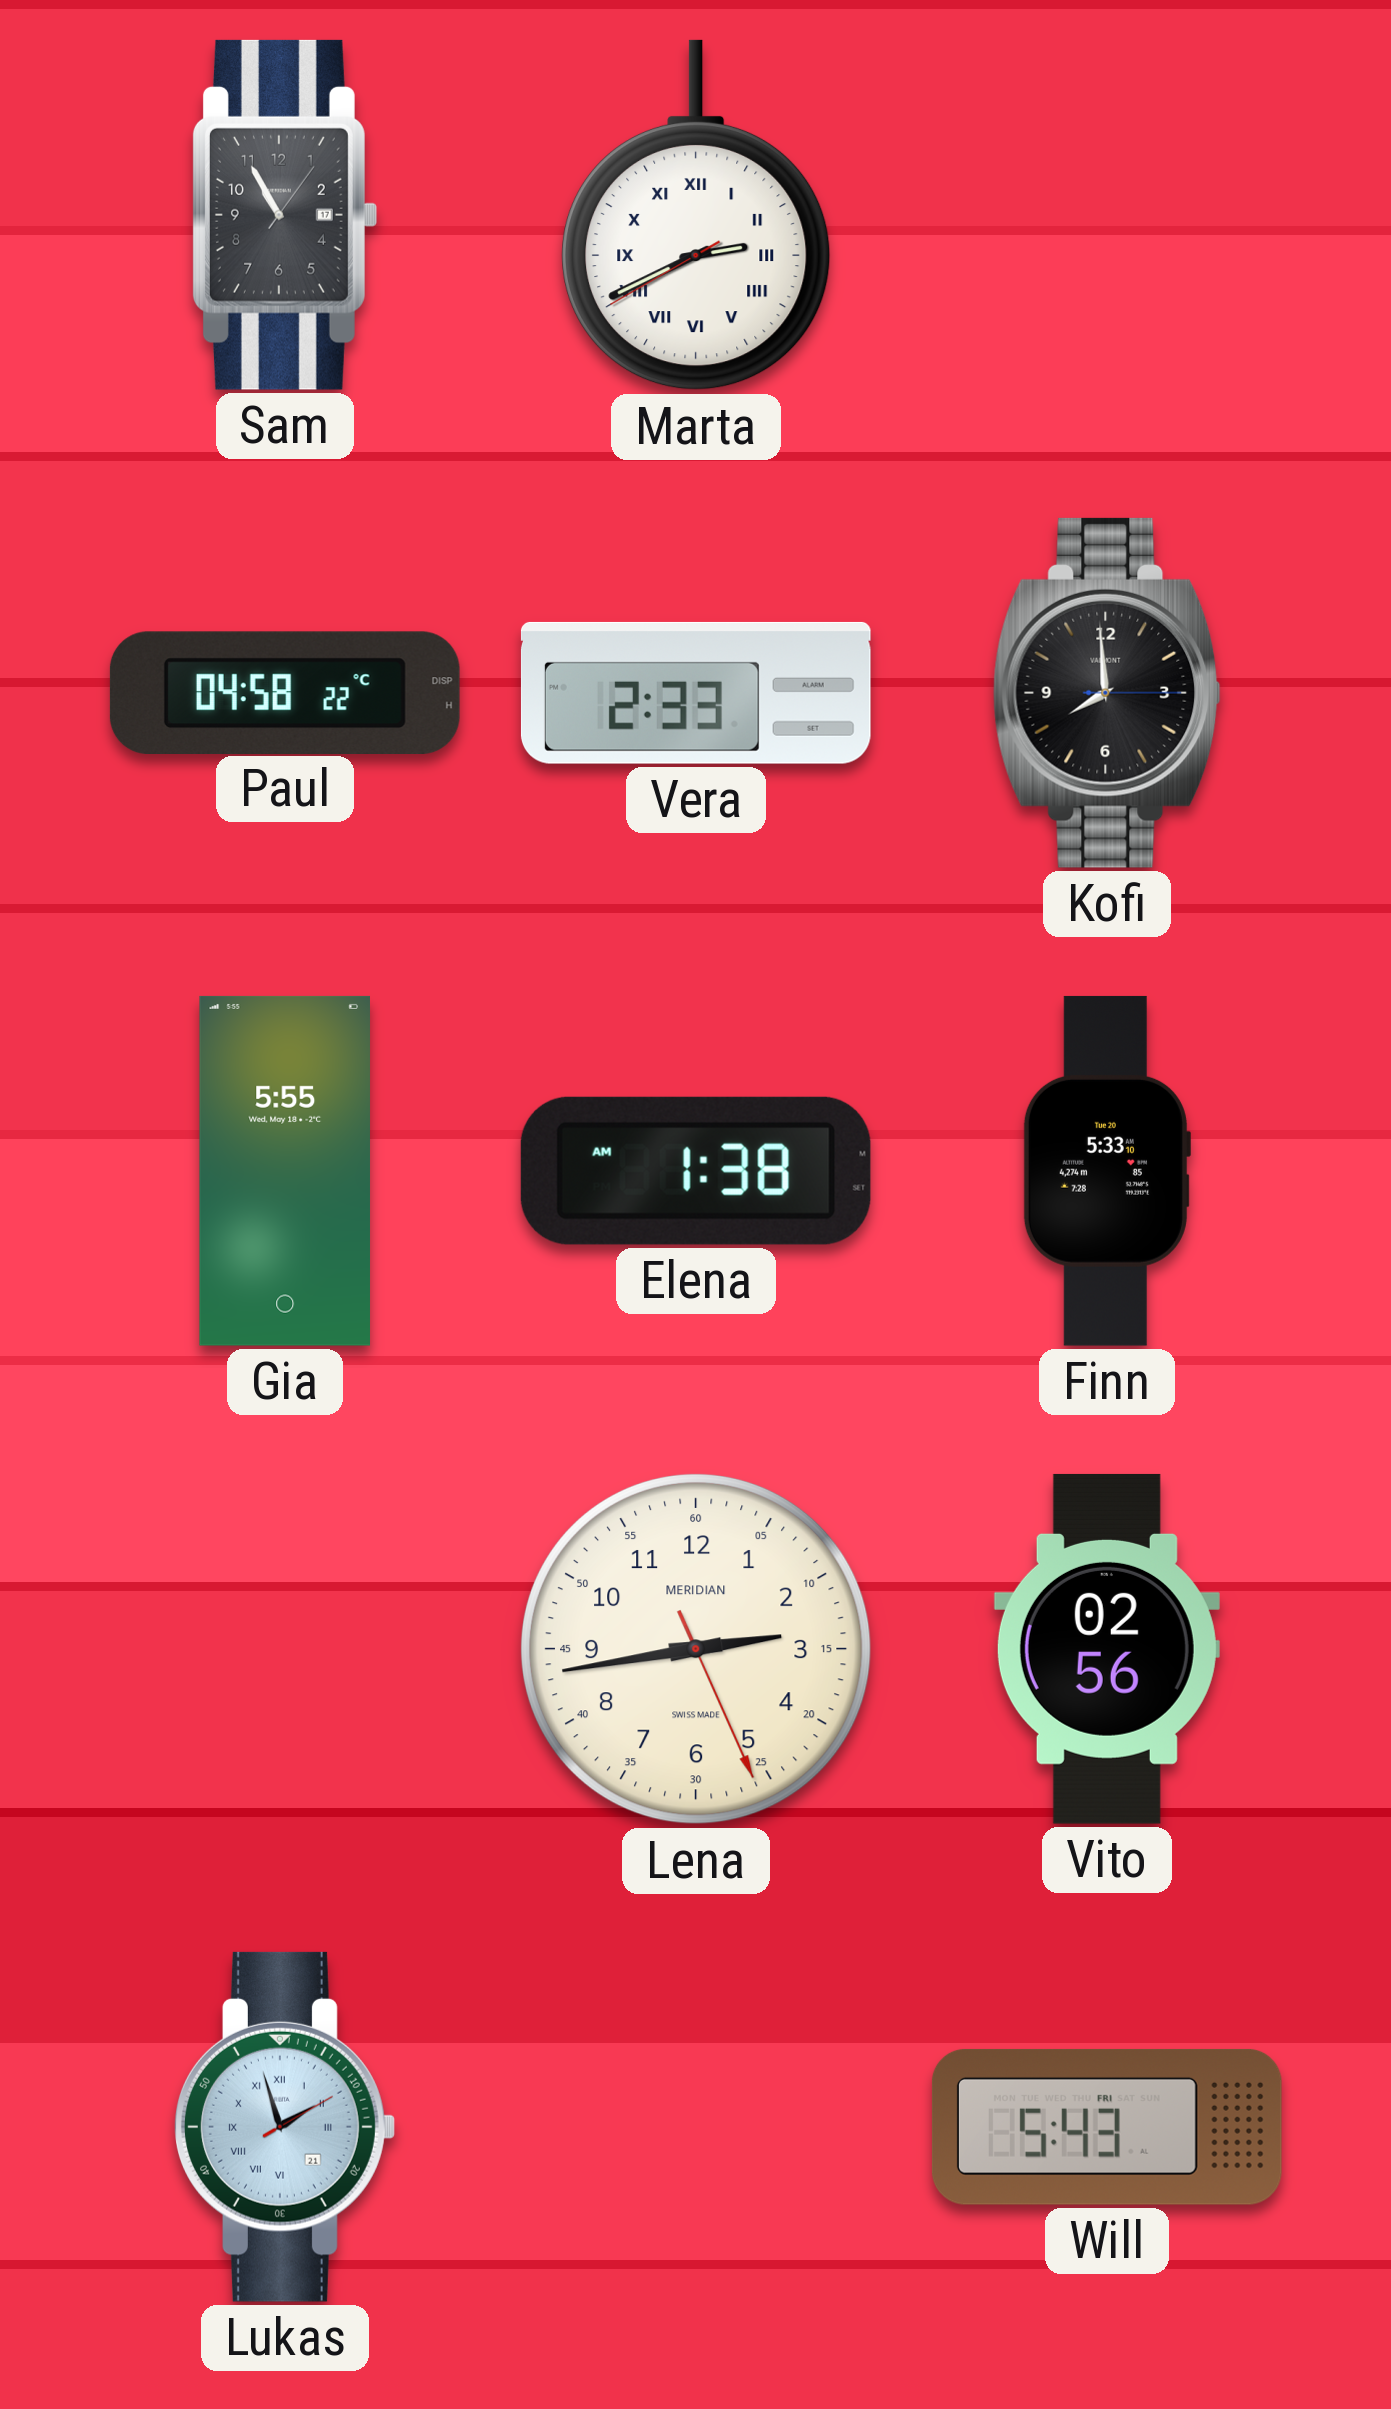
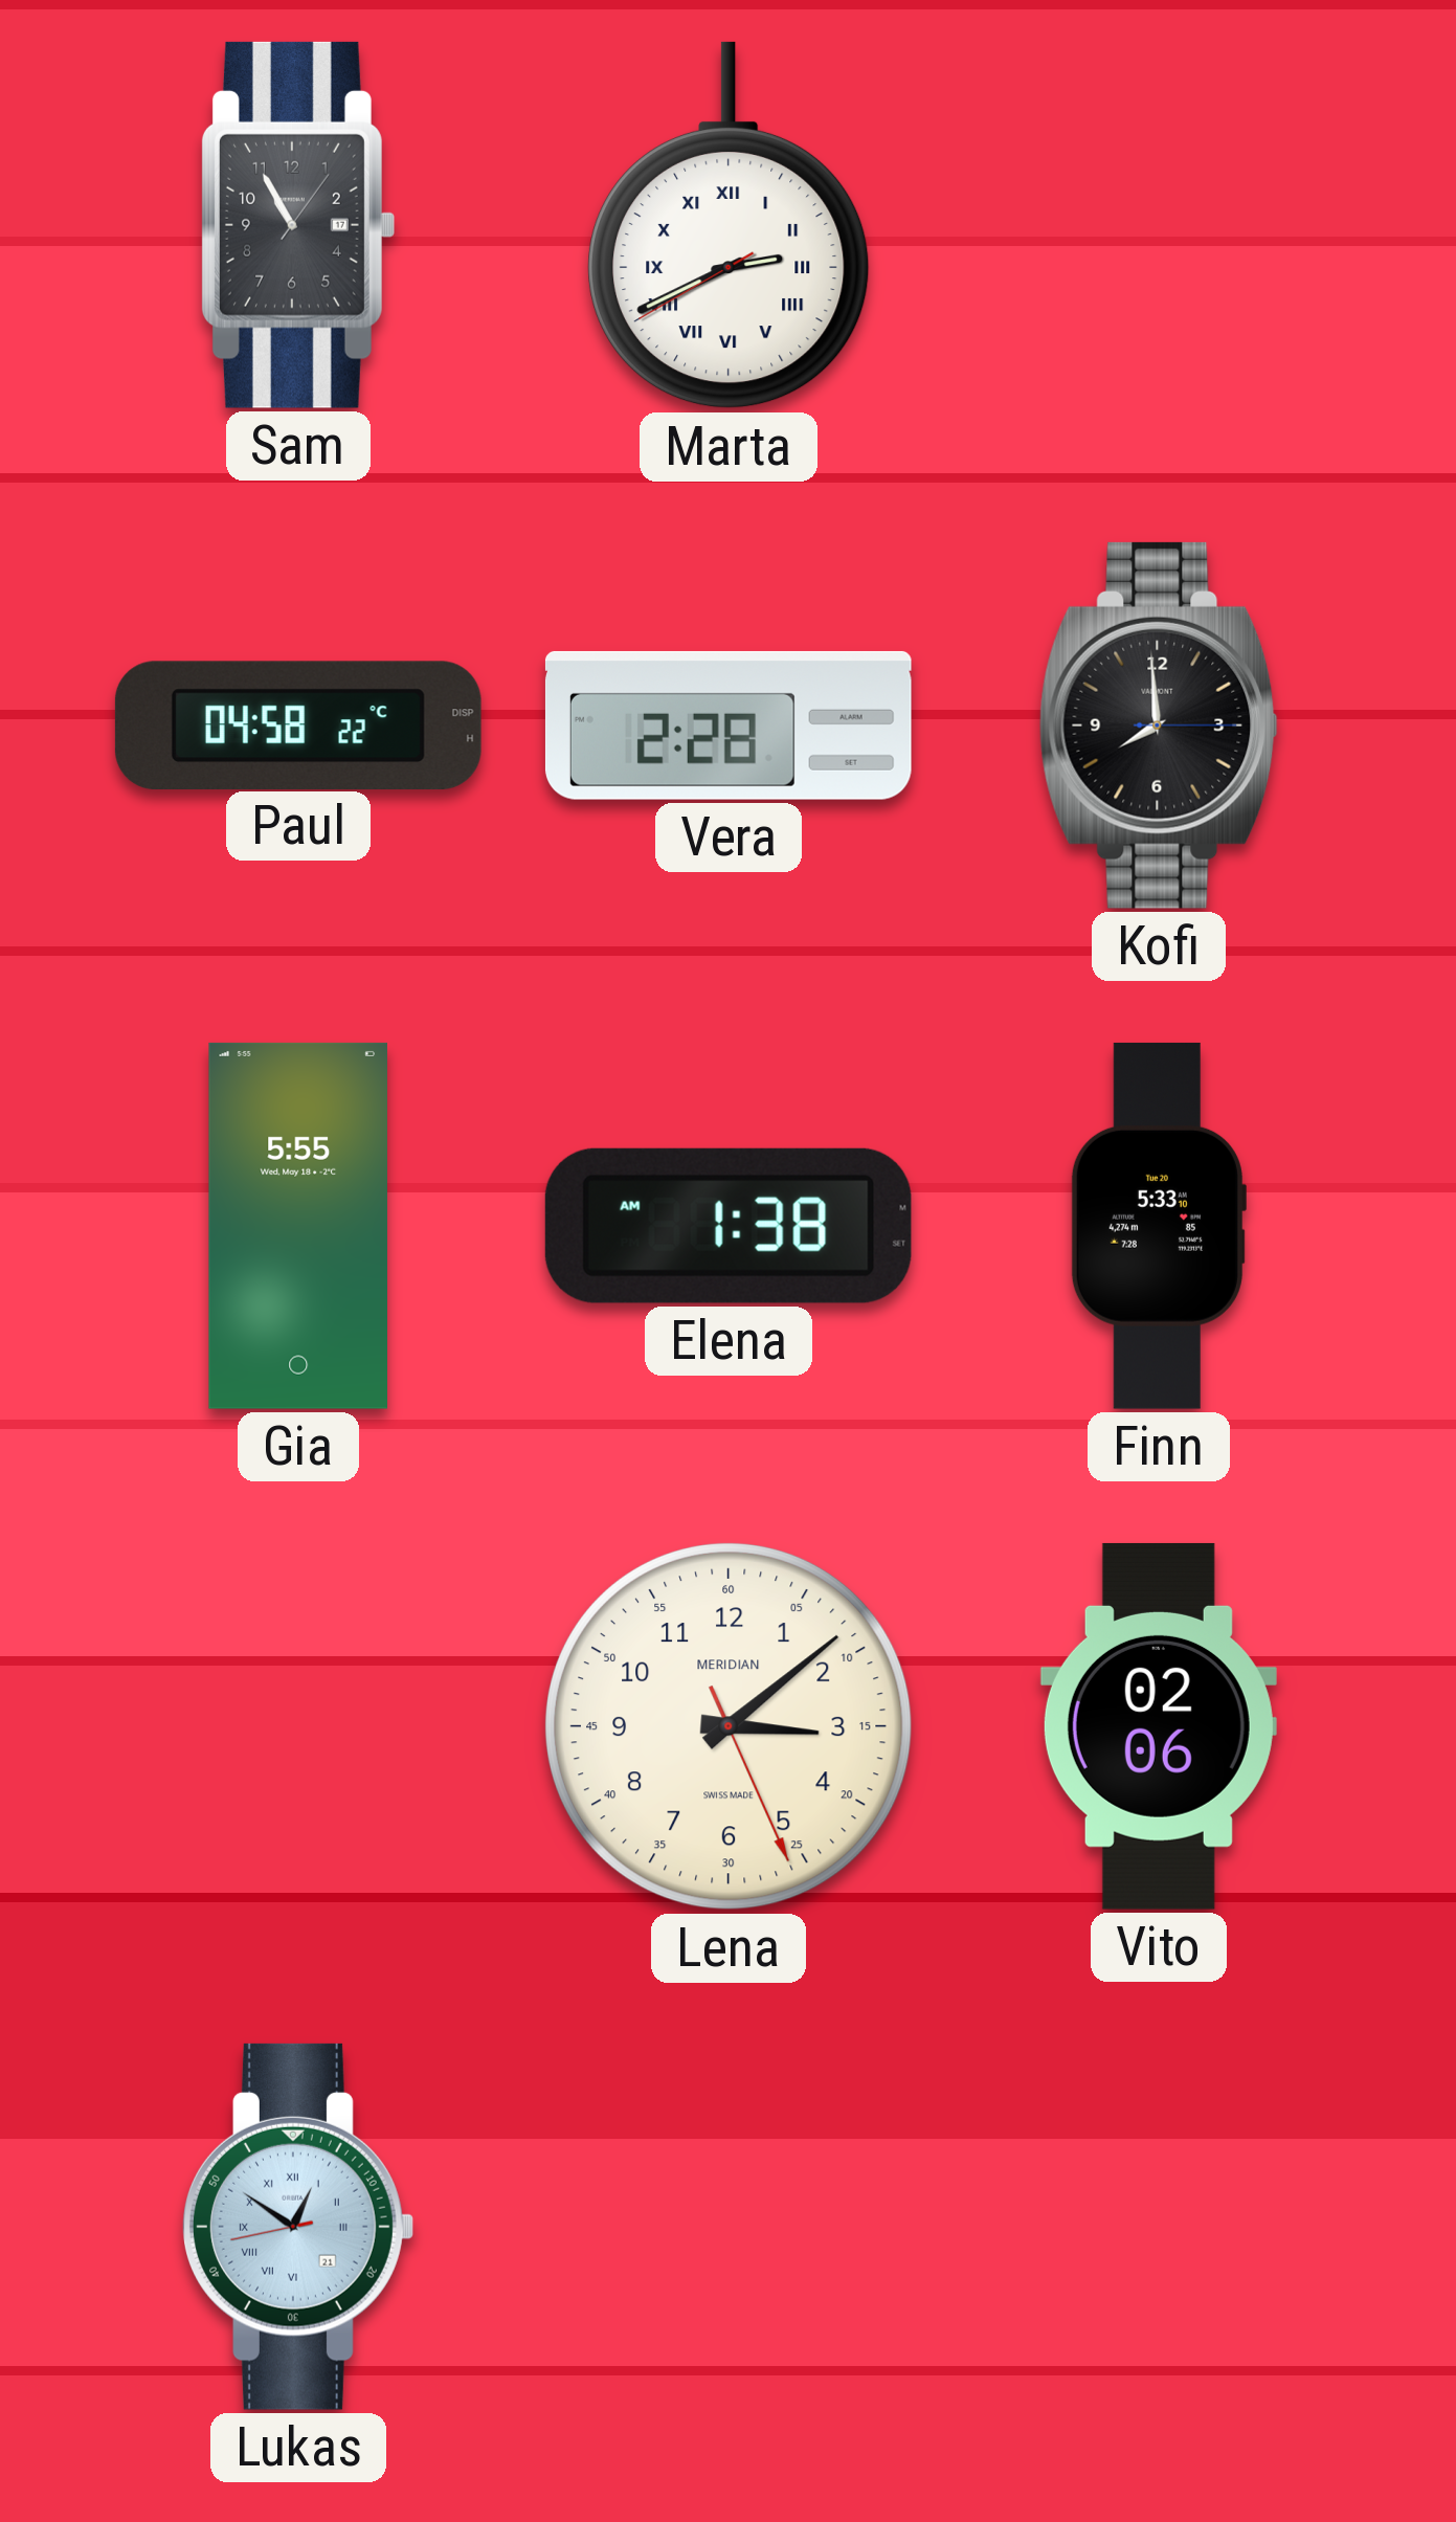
Vera: 2:33 -> 2:28
Lena: 2:43 -> 3:08
Vito: 02:56 -> 02:06
Lukas: 1:57 -> 12:50
Will: 5:43 -> none
